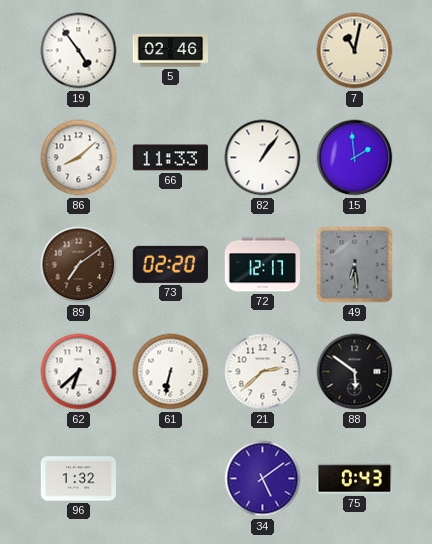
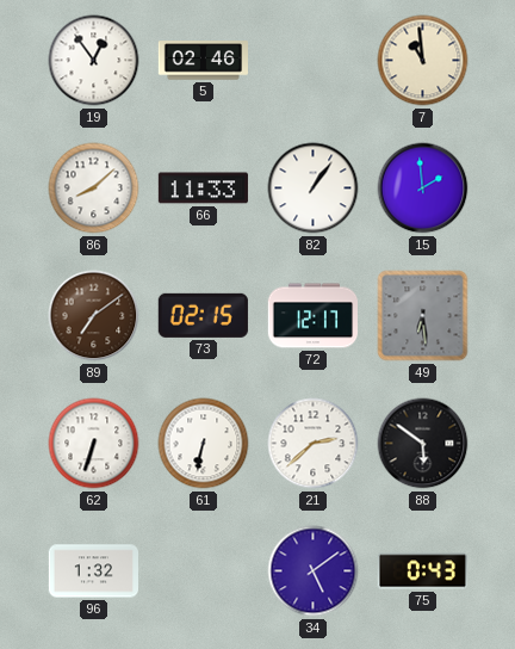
19: 4:54 -> 12:54
7: 11:02 -> 10:59
73: 02:20 -> 02:15
62: 6:38 -> 6:33
